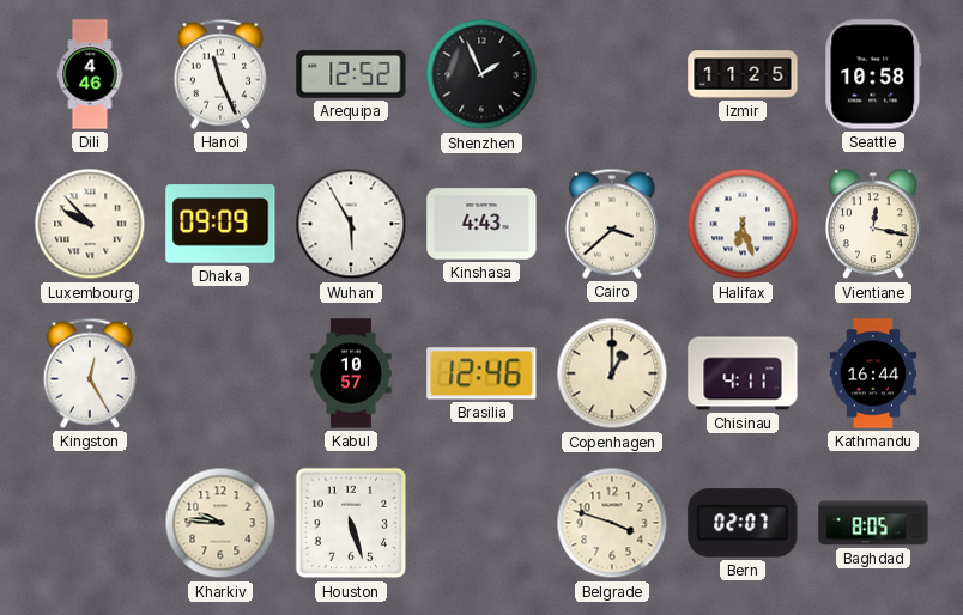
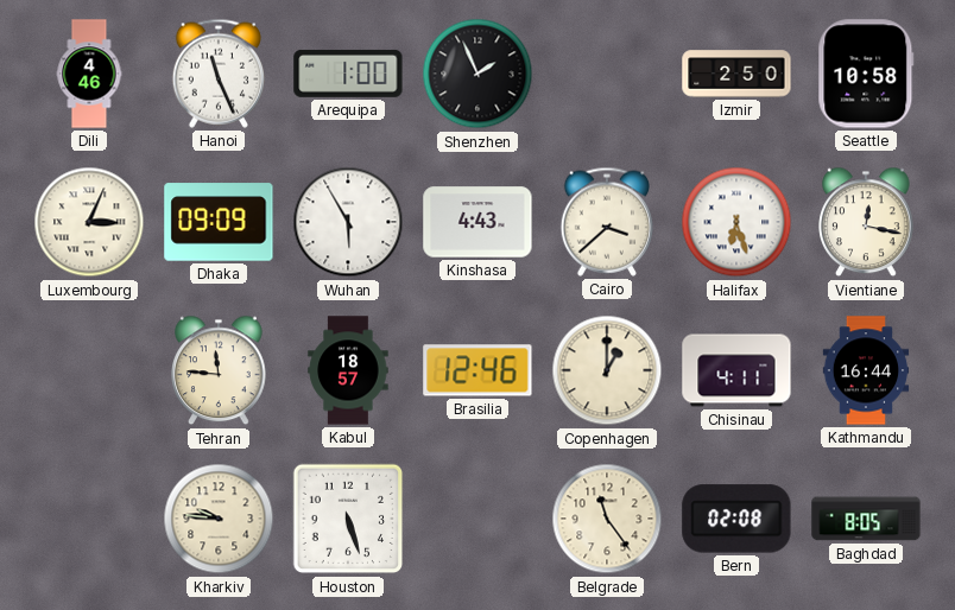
Arequipa: 12:52 -> 1:00
Izmir: 11:25 -> 2:50
Luxembourg: 9:53 -> 3:04
Kingston: 12:25 -> none
Tehran: none -> 11:46
Kabul: 10:57 -> 18:57
Belgrade: 3:48 -> 11:24
Bern: 02:07 -> 02:08
